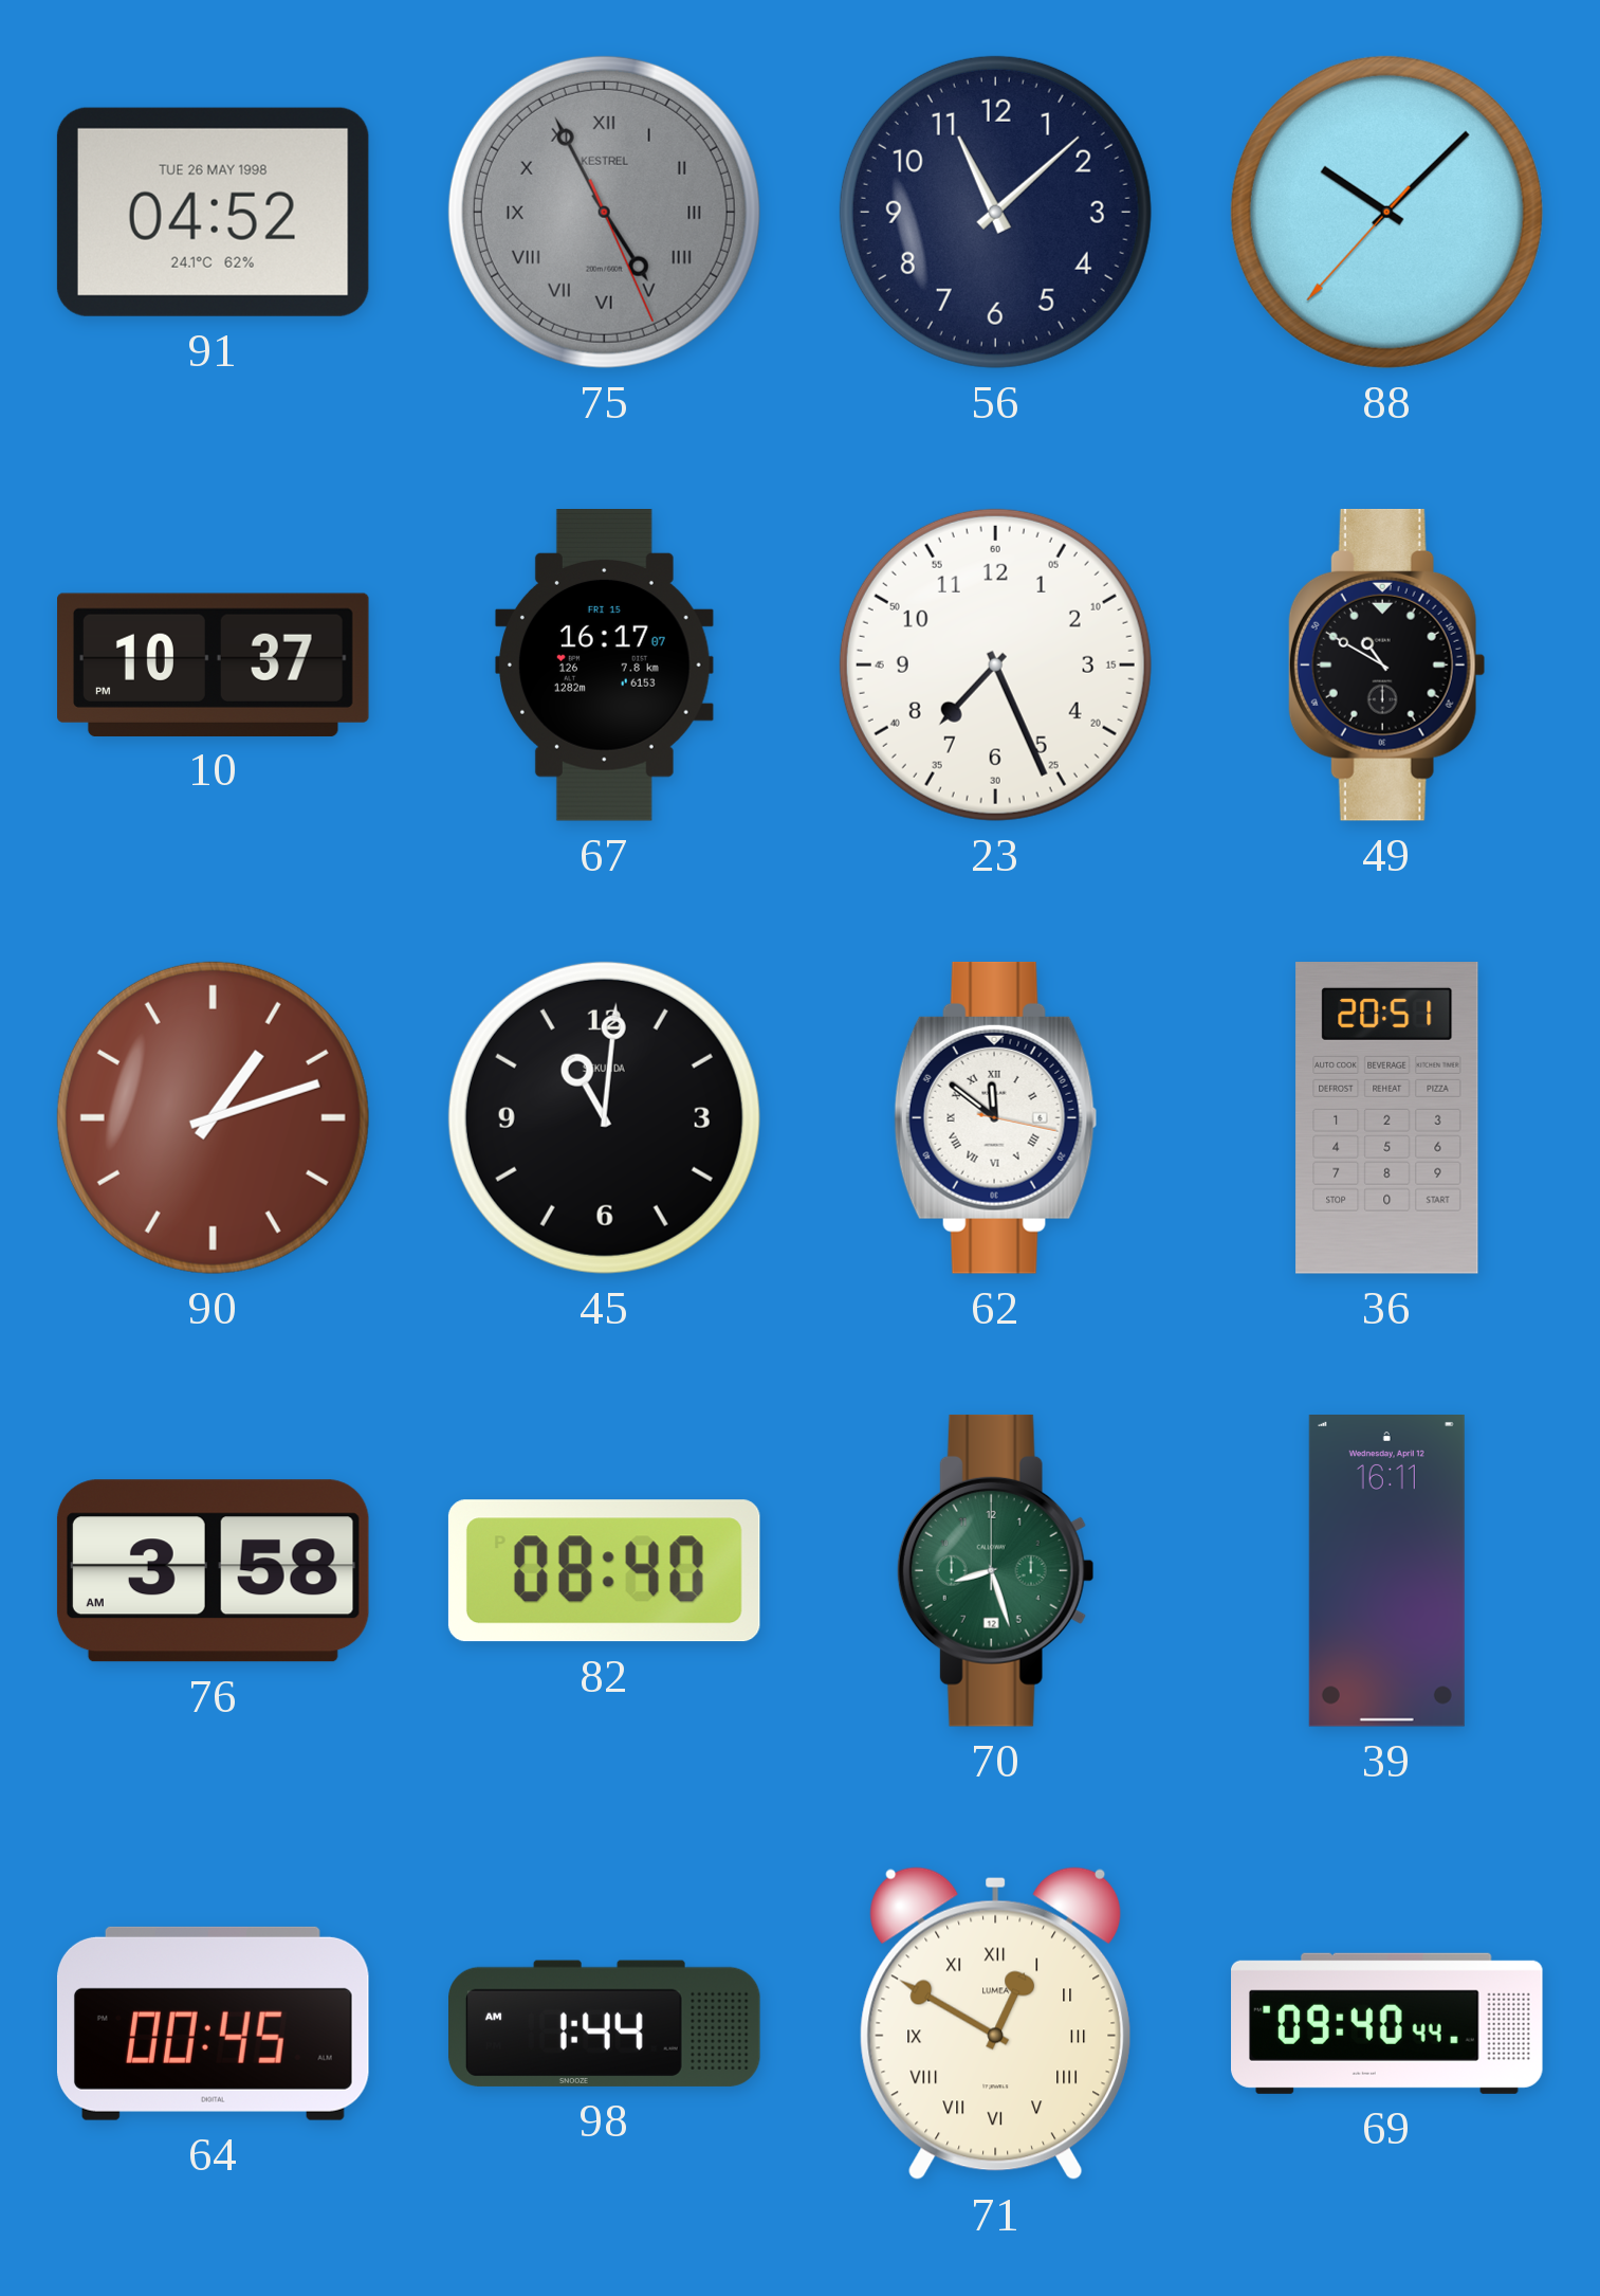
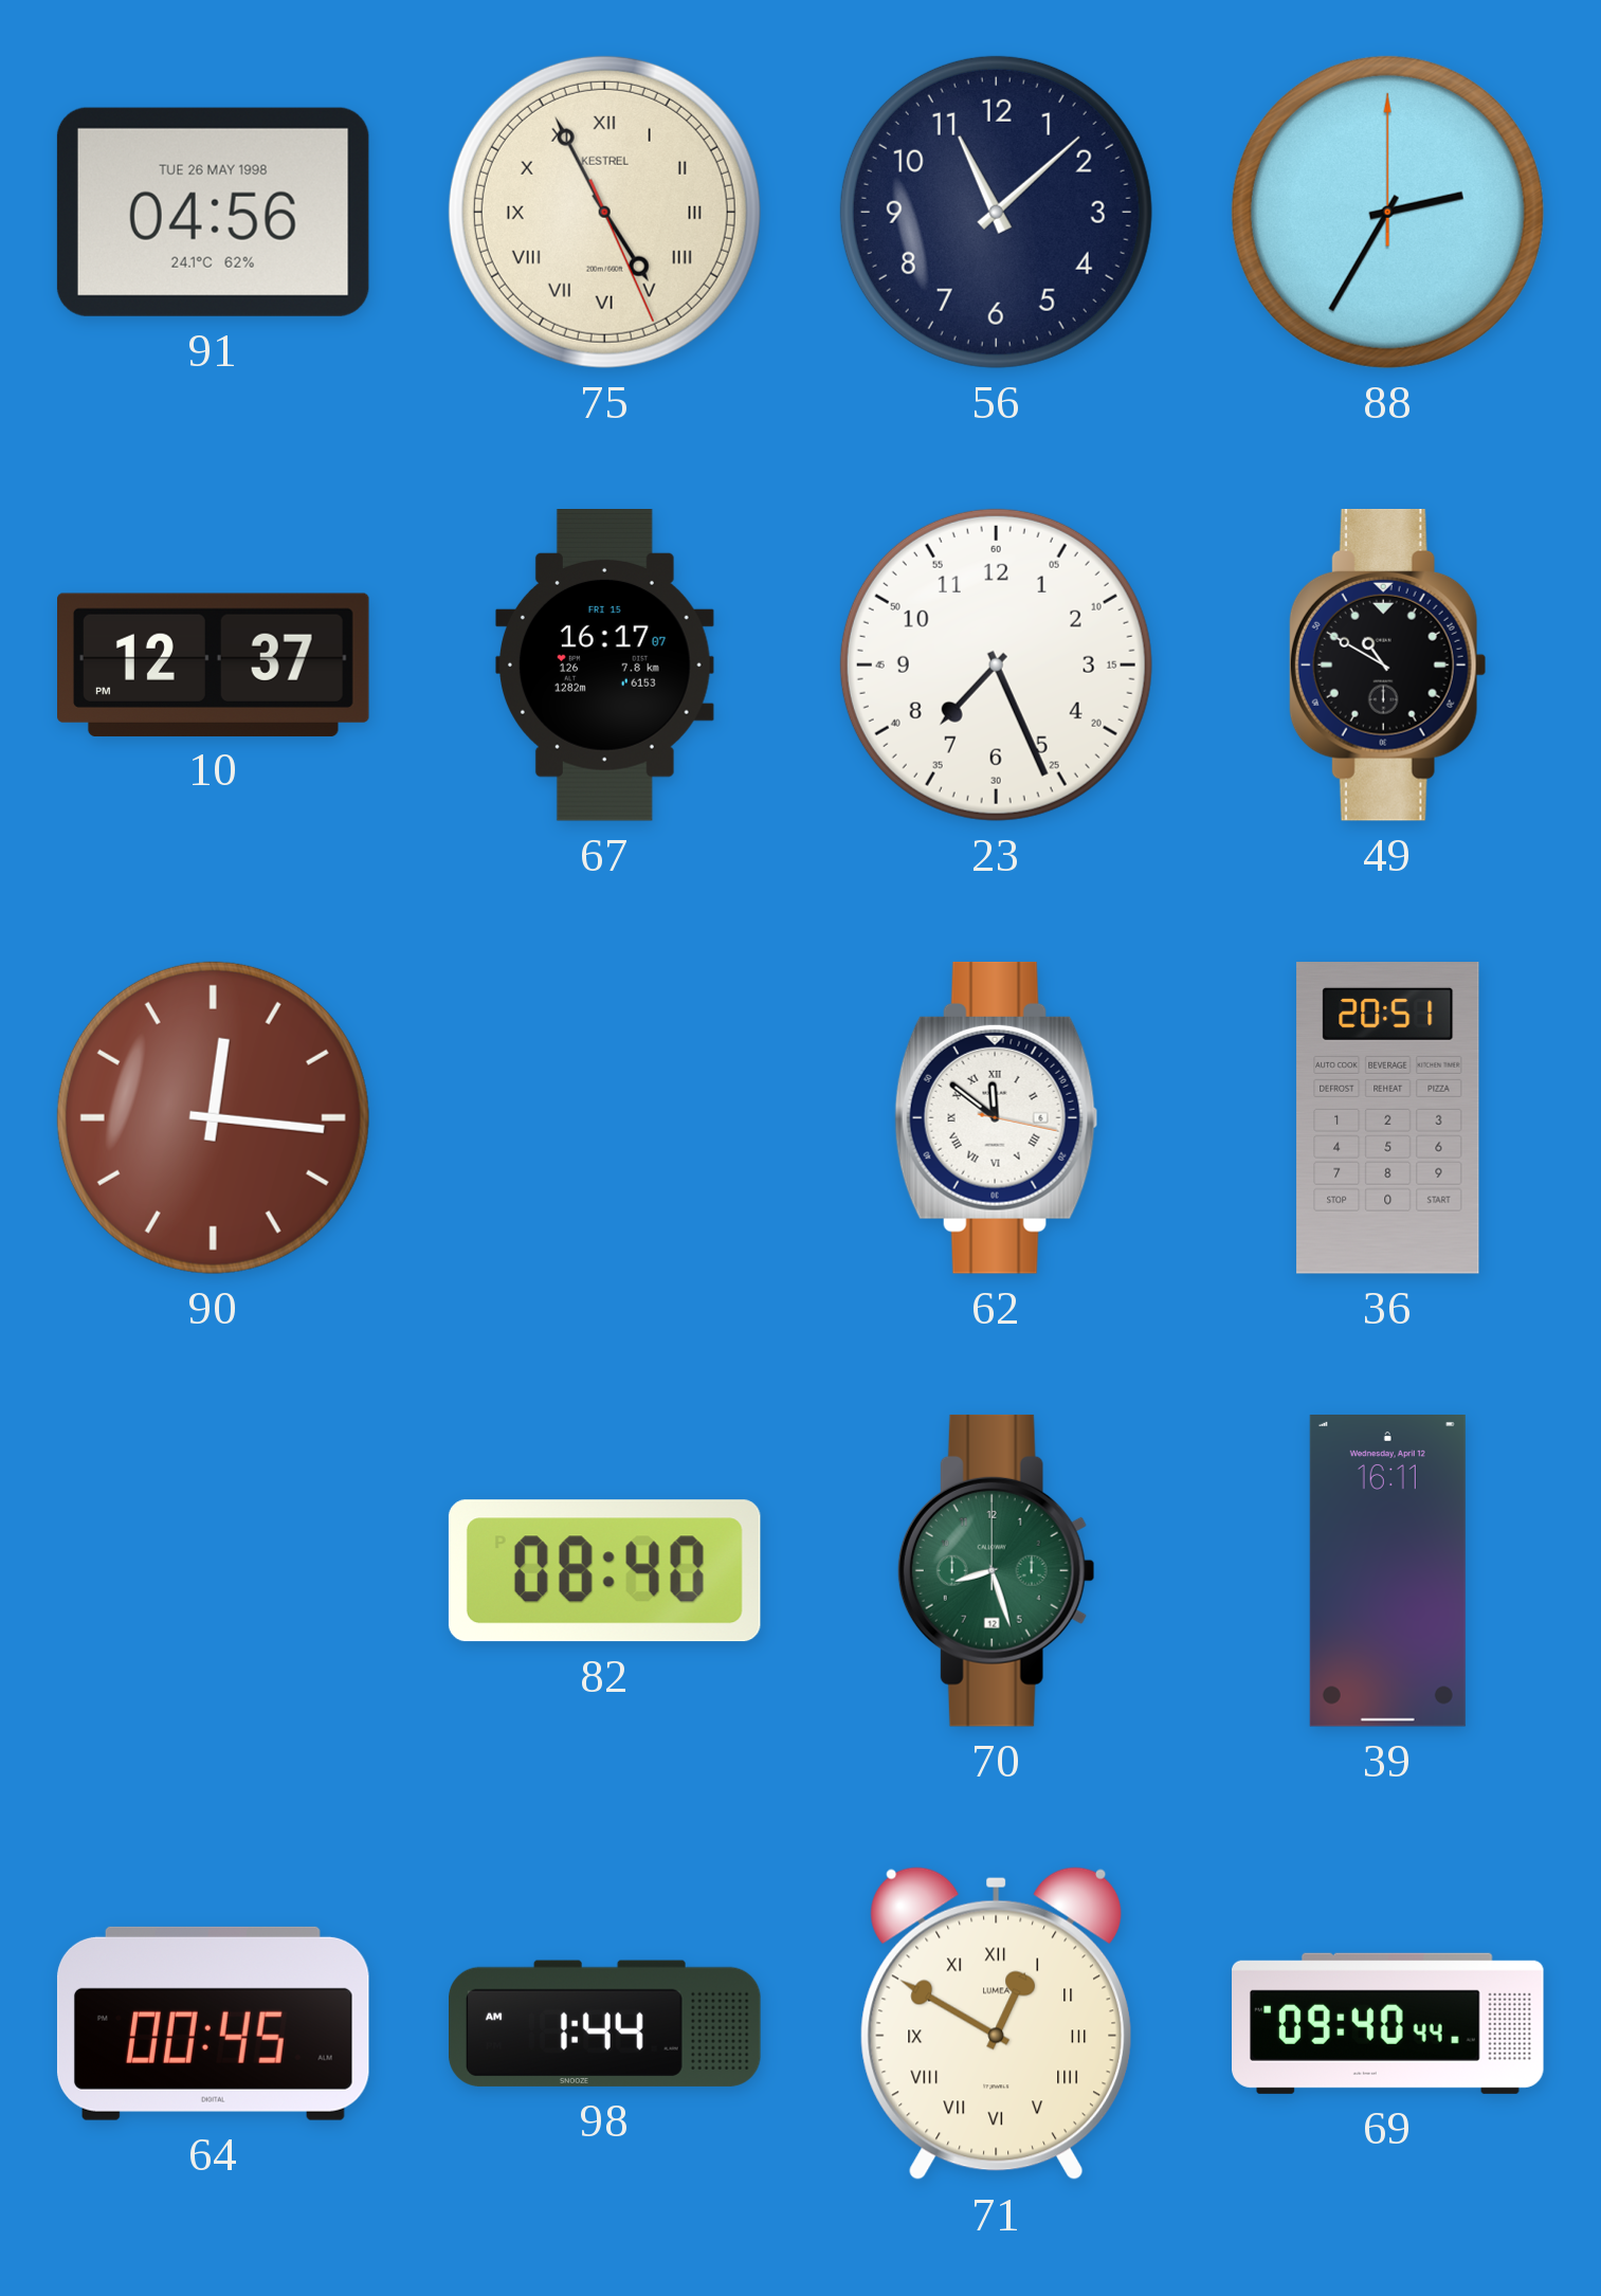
91: 04:52 -> 04:56
75 dial: grey -> cream
88: 10:07 -> 2:35
10: 10:37 -> 12:37
90: 1:12 -> 12:16
45: 11:01 -> none
76: 3:58 -> none
